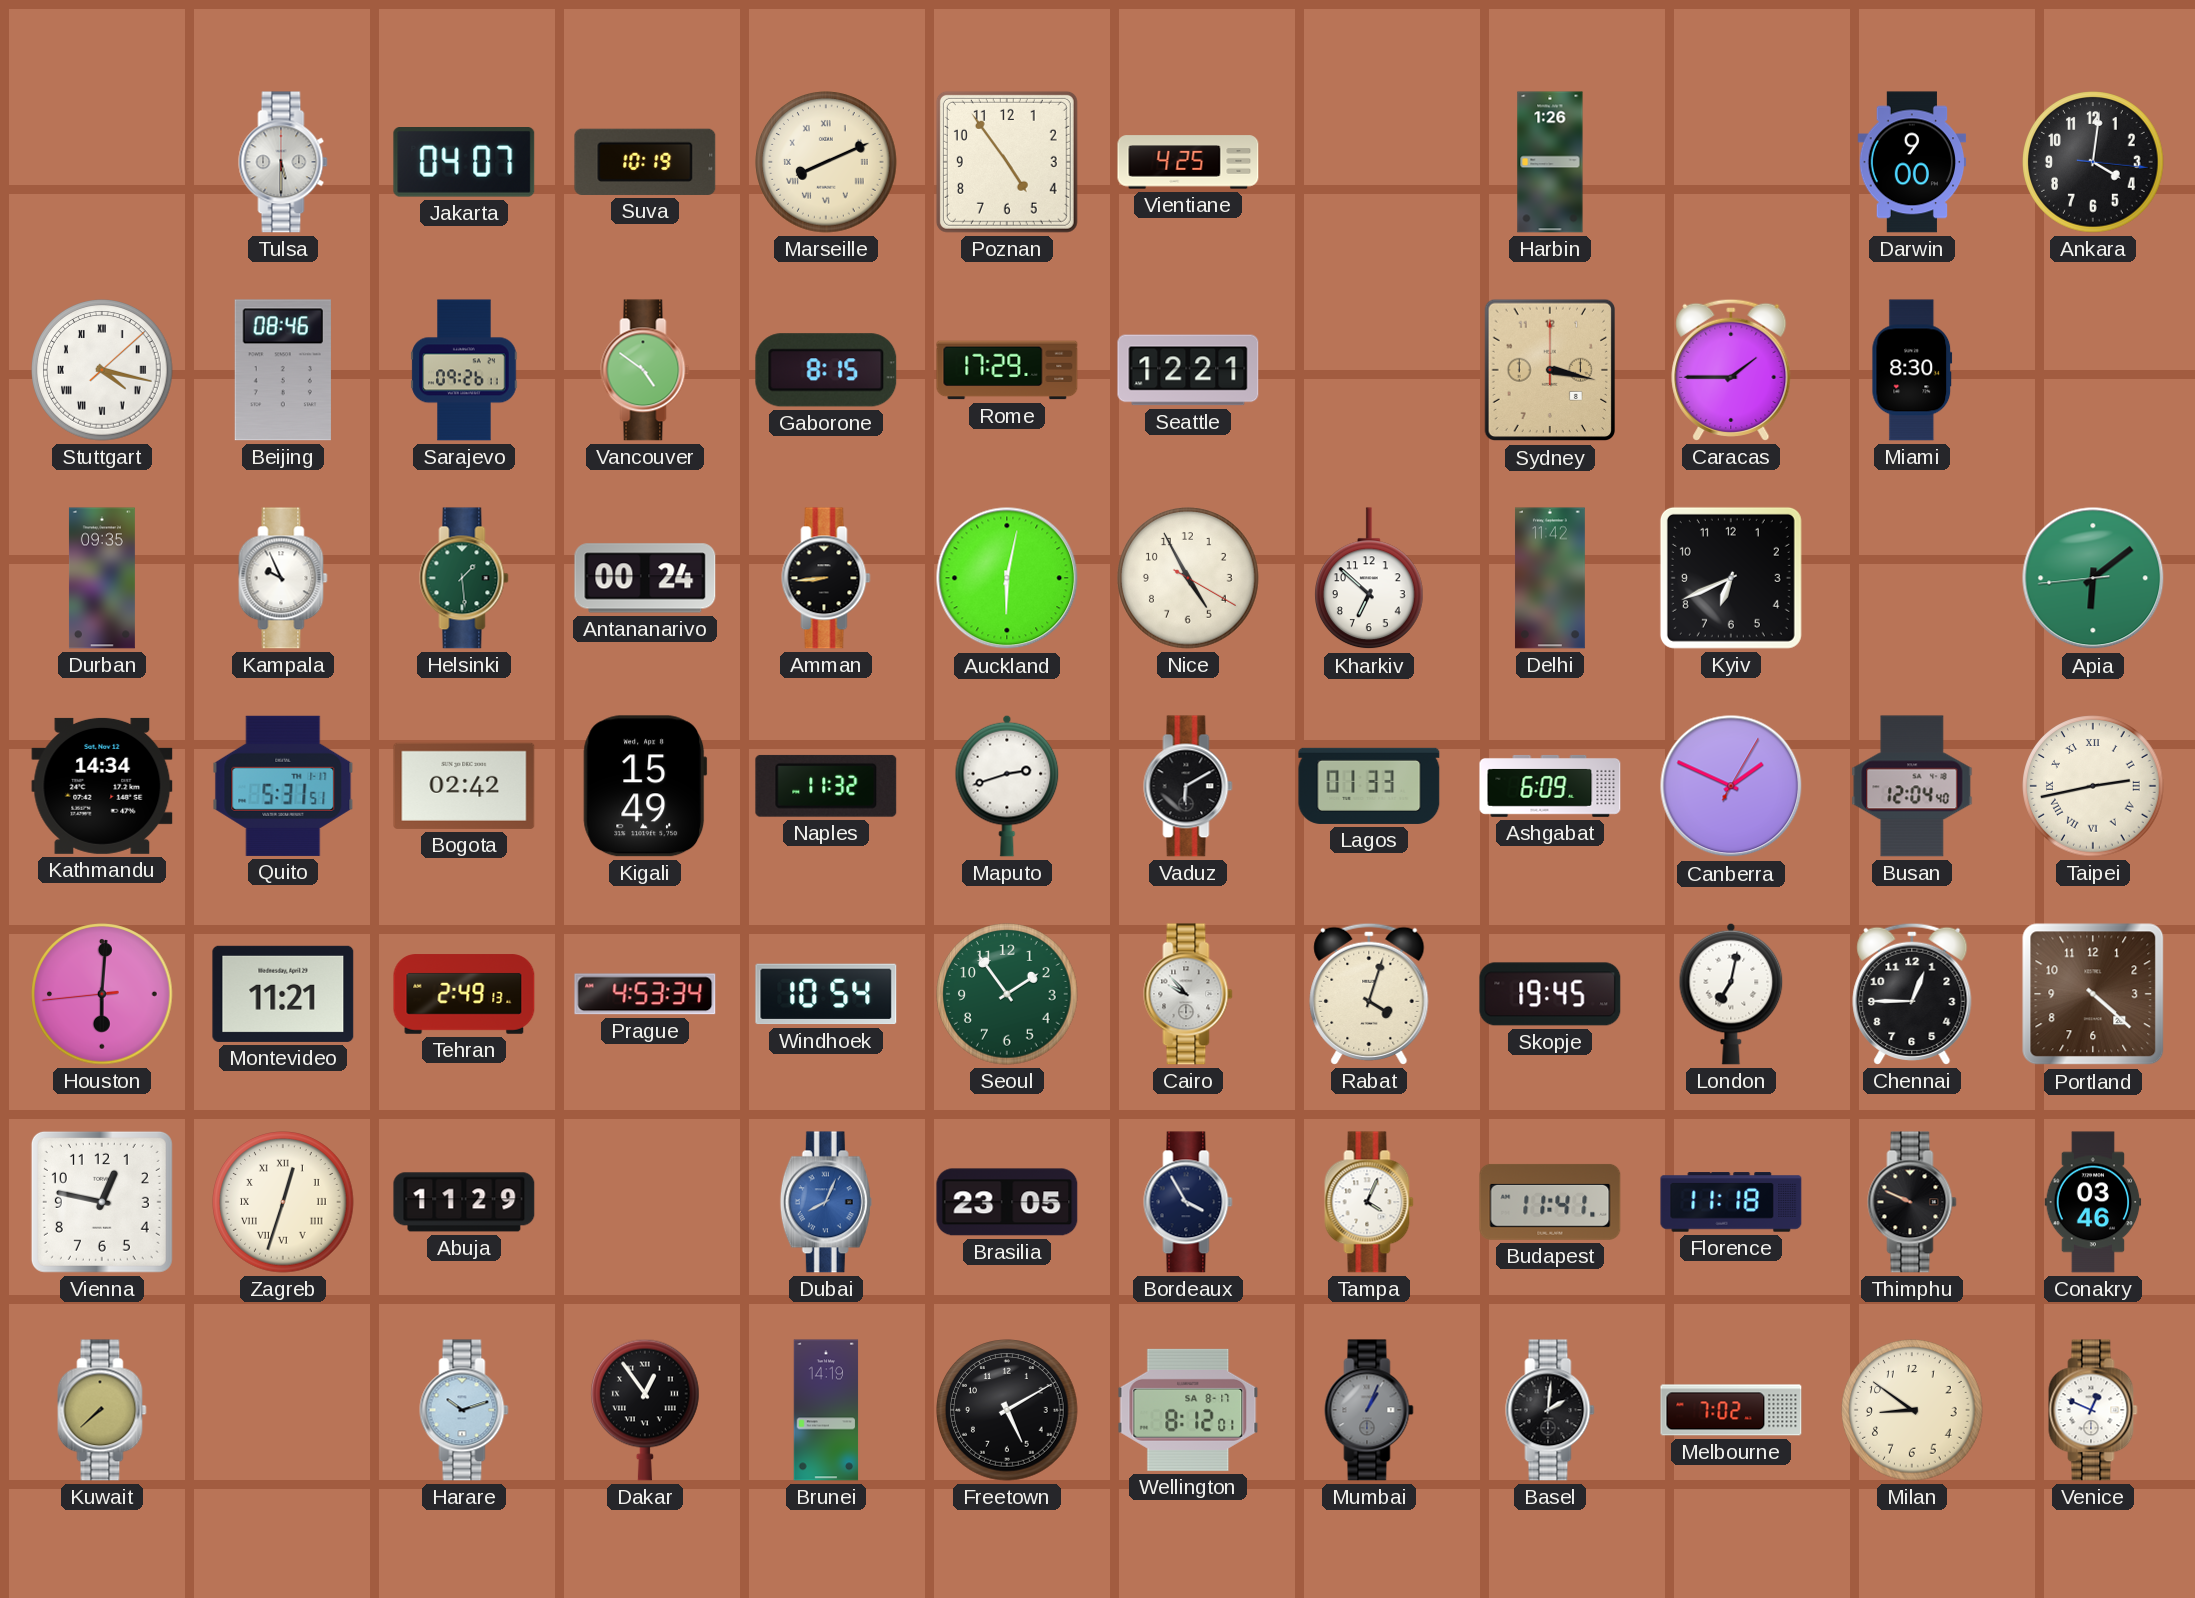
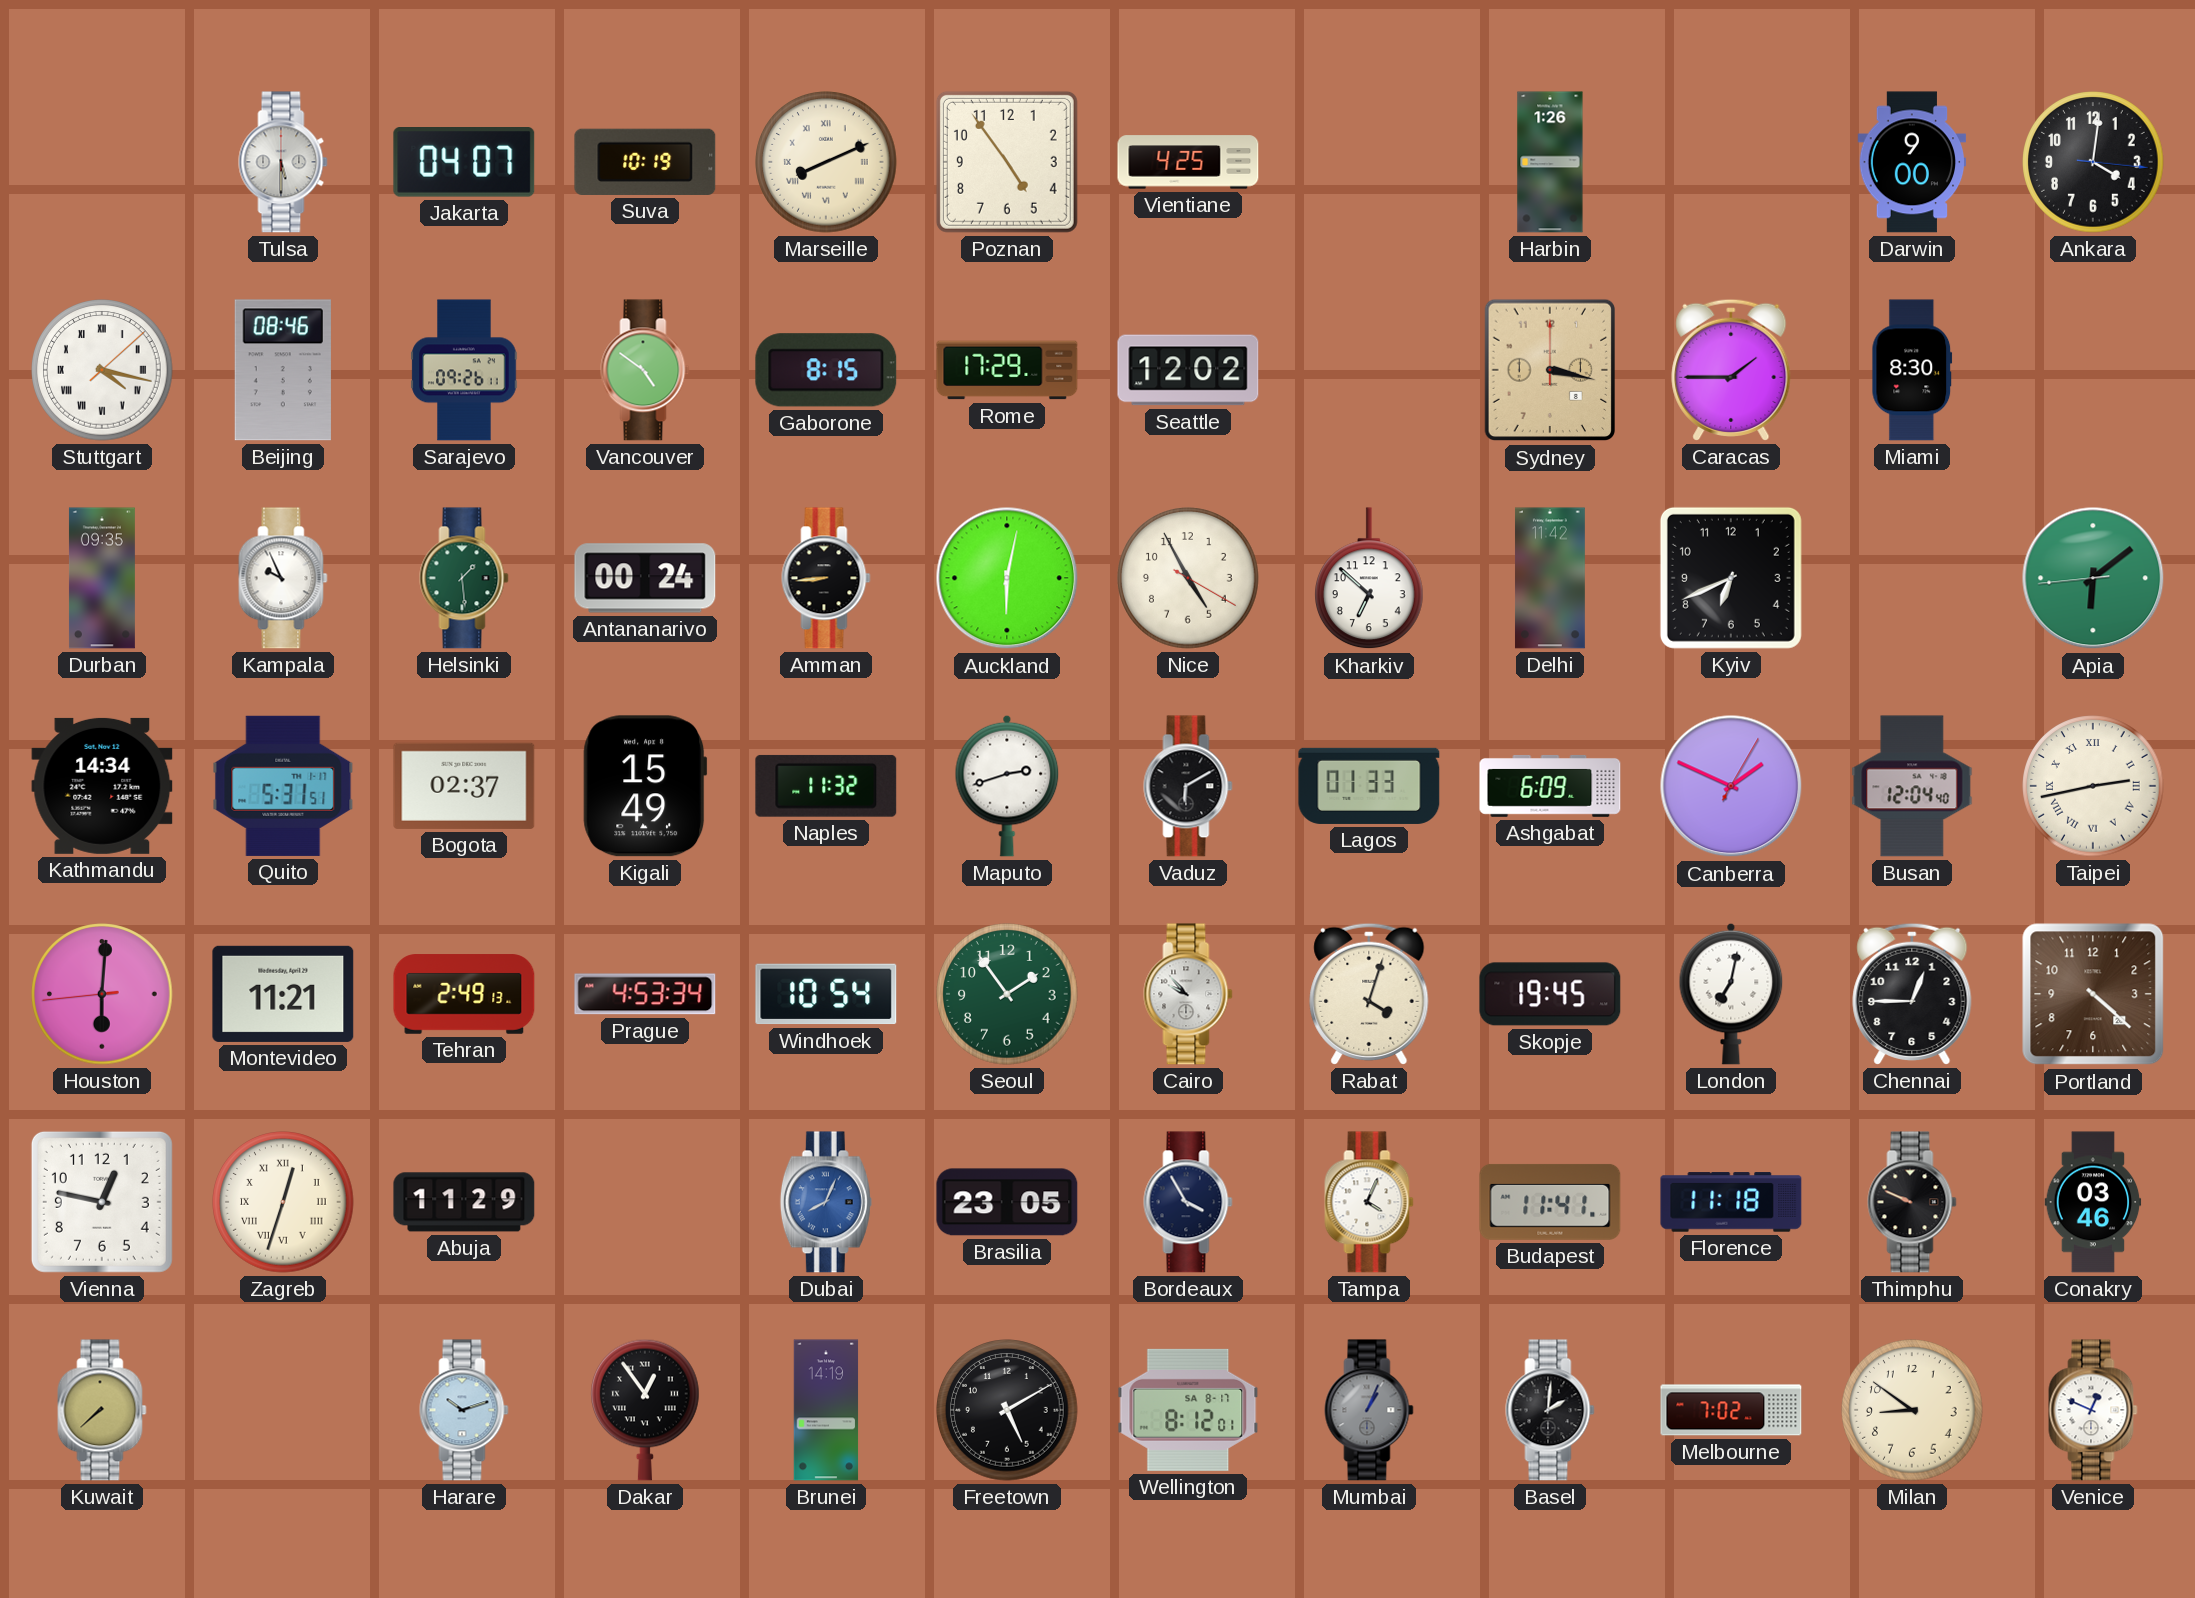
Seattle: 12:21 -> 12:02
Bogota: 02:42 -> 02:37
